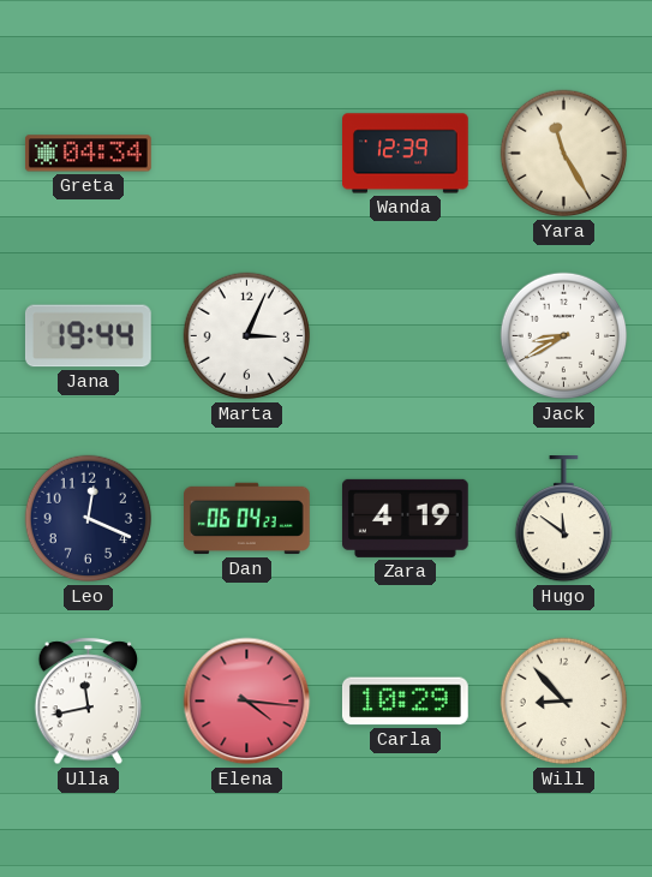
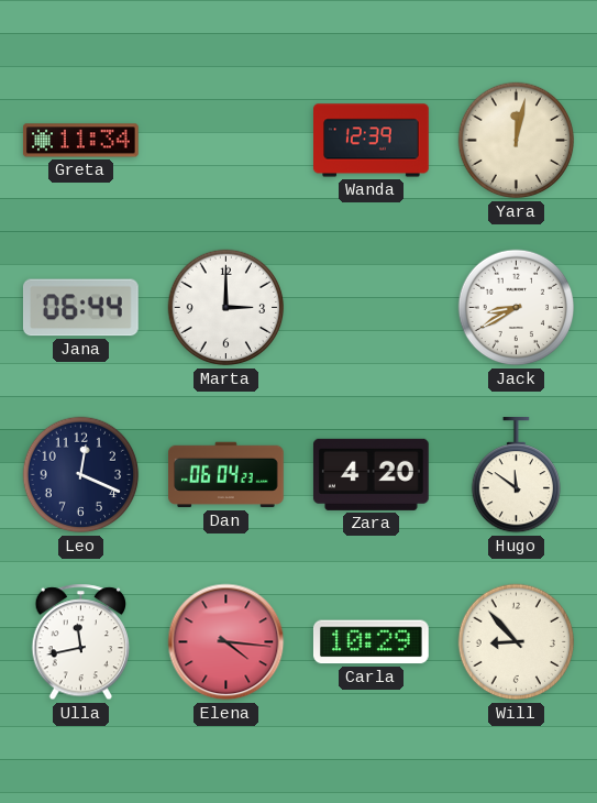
Greta: 04:34 -> 11:34
Yara: 11:25 -> 12:02
Jana: 19:44 -> 06:44
Marta: 3:04 -> 3:00
Zara: 4:19 -> 4:20
